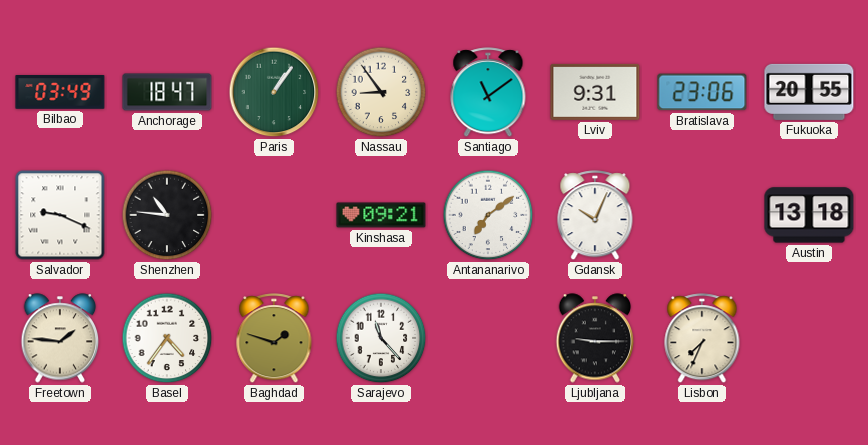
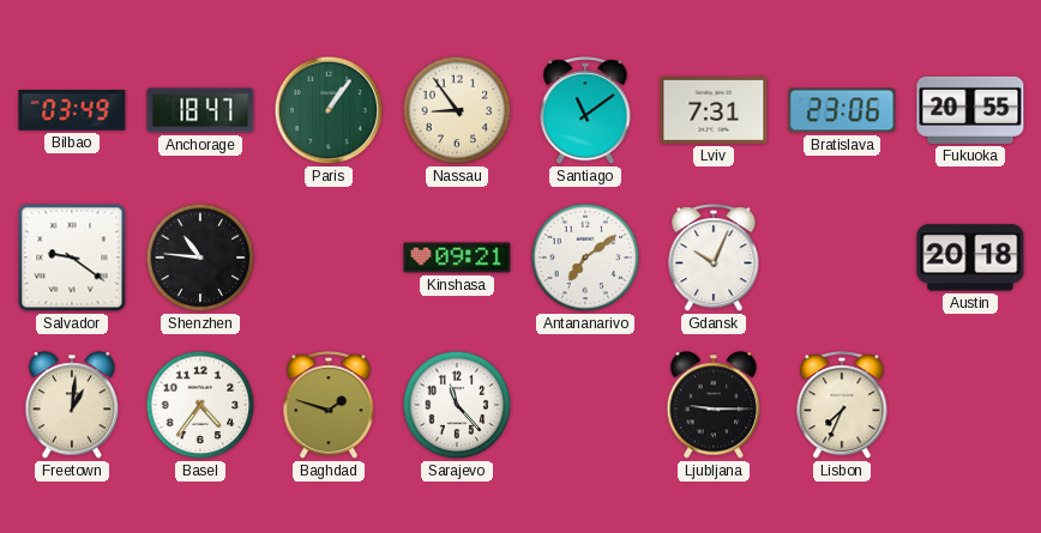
Lviv: 9:31 -> 7:31
Salvador: 9:19 -> 9:21
Austin: 13:18 -> 20:18
Freetown: 1:46 -> 1:01
